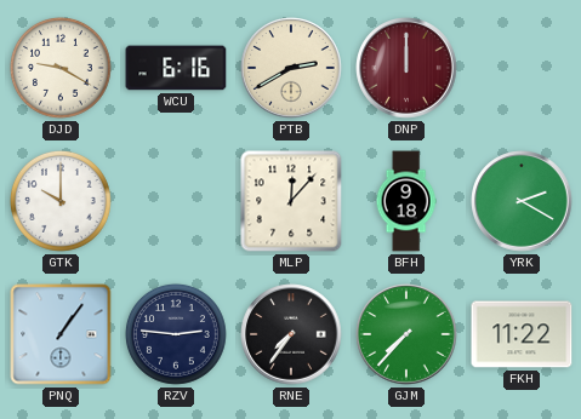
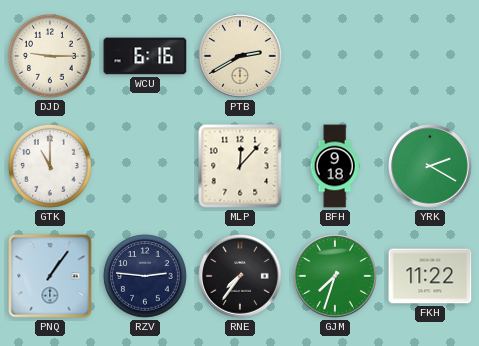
DJD: 9:20 -> 9:15
DNP: 12:00 -> none
GTK: 10:00 -> 11:00
GJM: 7:37 -> 7:33
